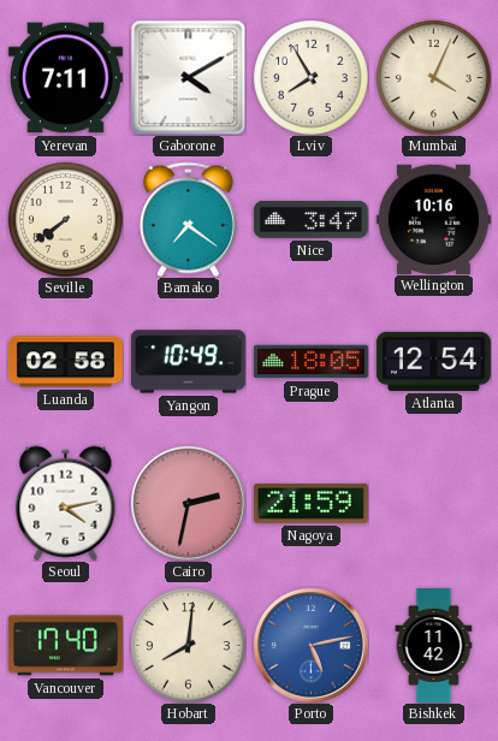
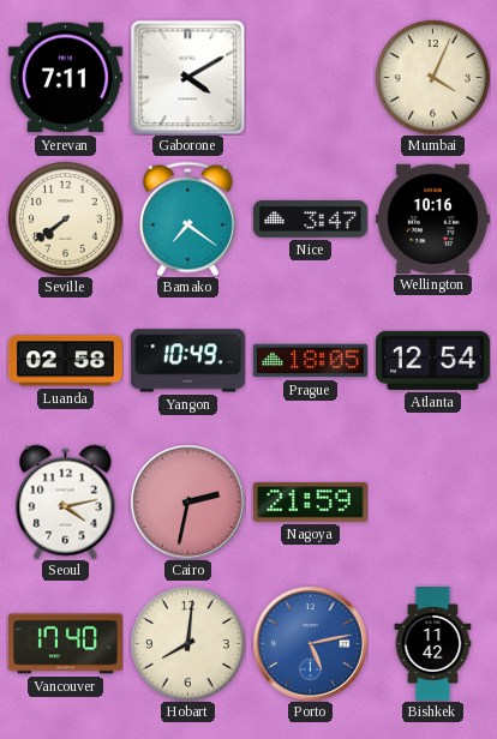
Lviv: 7:55 -> none
